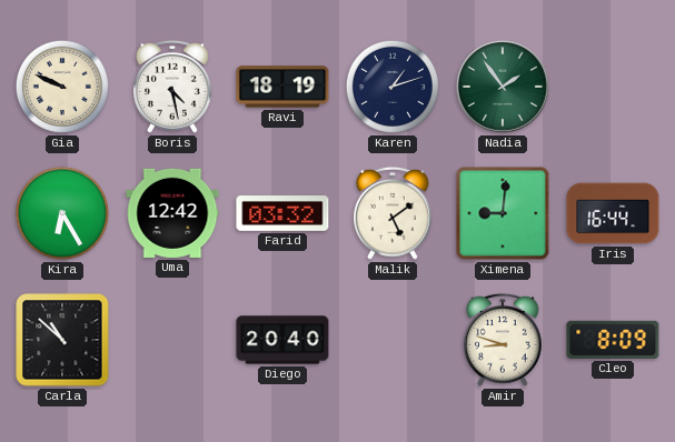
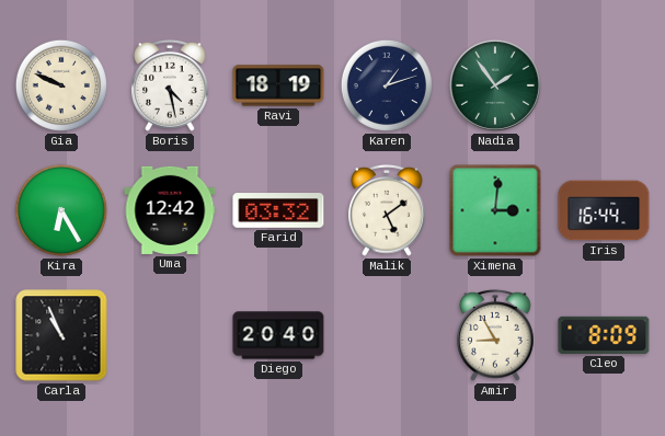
Ximena: 9:01 -> 3:01
Carla: 10:52 -> 10:56
Amir: 8:48 -> 8:55
